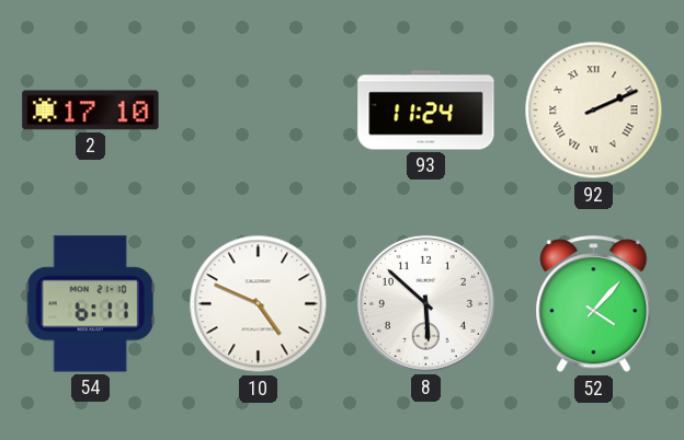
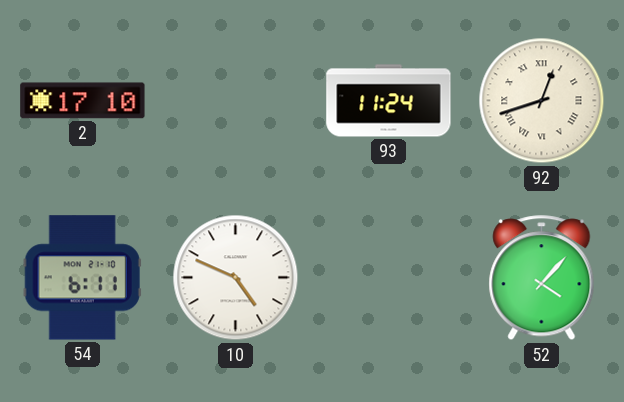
92: 2:11 -> 12:42
8: 5:52 -> none
